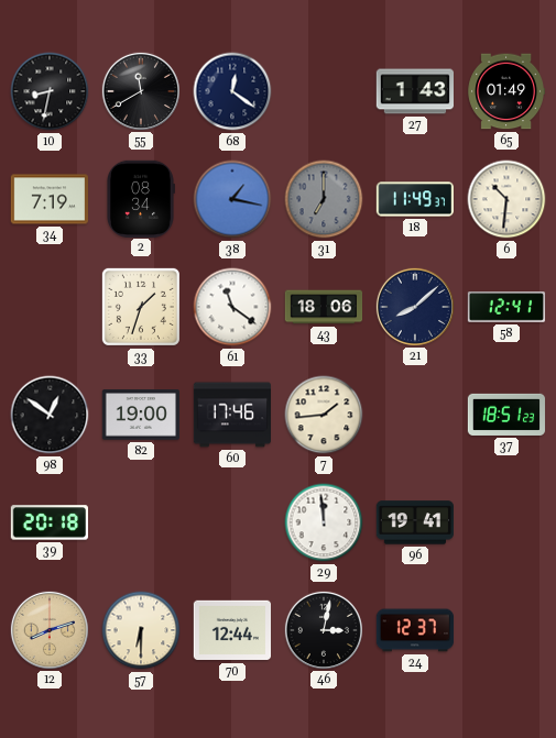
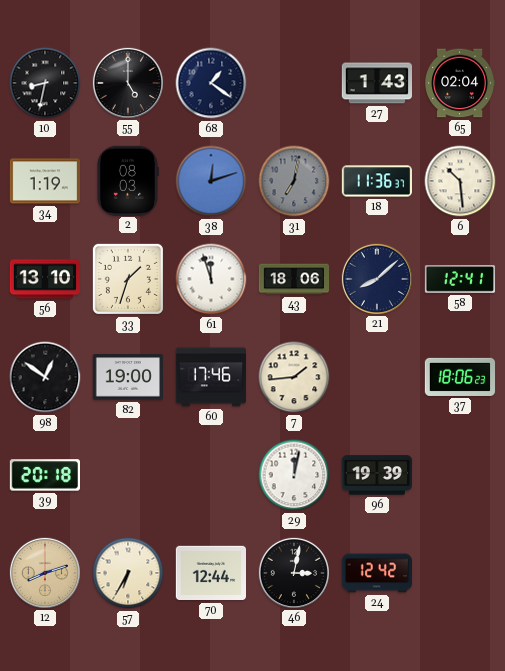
55: 11:40 -> 5:00
68: 12:21 -> 1:21
65: 01:49 -> 02:04
34: 7:19 -> 1:19
2: 08:34 -> 08:03
38: 1:17 -> 12:12
31: 7:00 -> 7:02
18: 11:49 -> 11:36
6: 10:31 -> 10:29
56: none -> 13:10
61: 11:21 -> 11:57
37: 18:51 -> 18:06
29: 11:59 -> 12:02
96: 19:41 -> 19:39
57: 6:30 -> 6:35
24: 12:37 -> 12:42
